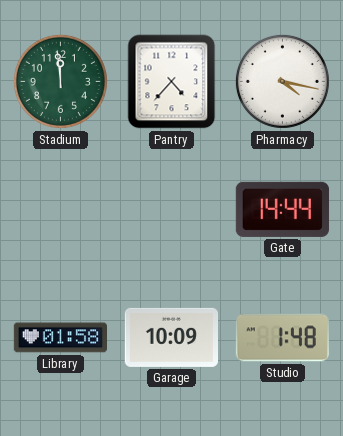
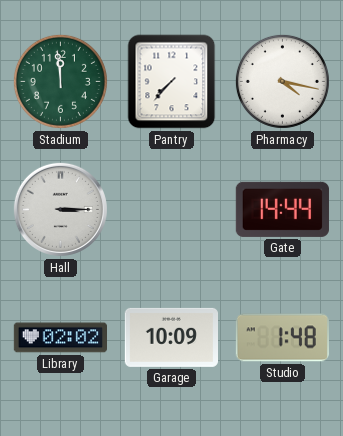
Pantry: 4:37 -> 7:37
Hall: none -> 3:15
Library: 01:58 -> 02:02
